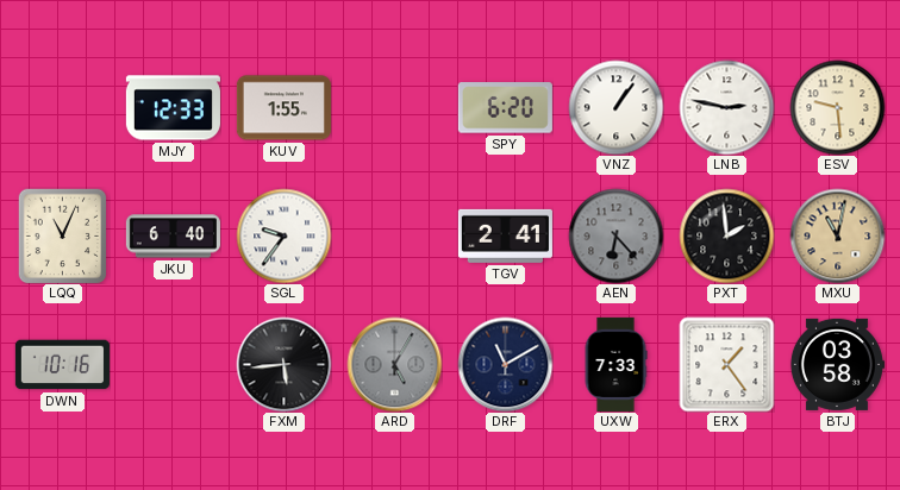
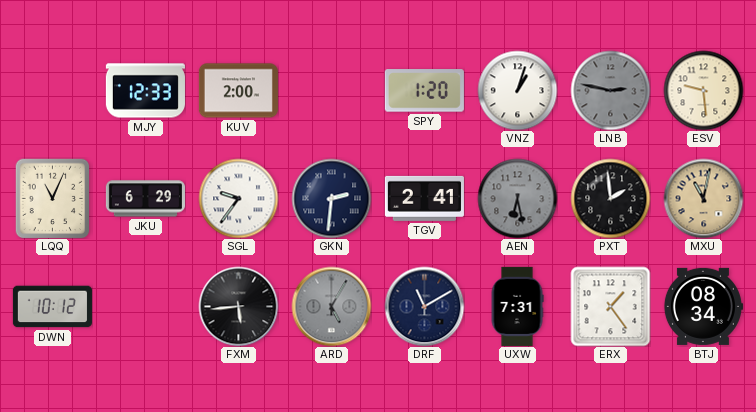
KUV: 1:55 -> 2:00
SPY: 6:20 -> 1:20
VNZ: 1:06 -> 1:03
LNB dial: white -> grey
JKU: 6:40 -> 6:29
GKN: none -> 2:31
AEN: 6:23 -> 6:28
DWN: 10:16 -> 10:12
UXW: 7:33 -> 7:31
BTJ: 03:58 -> 08:34
